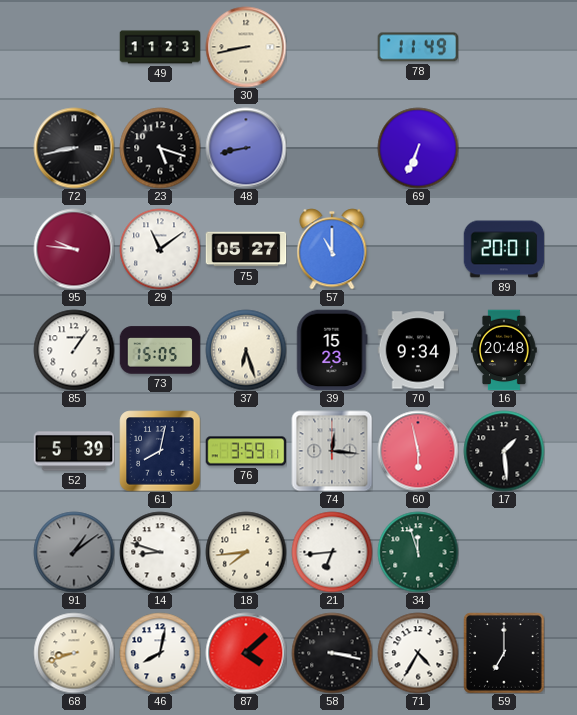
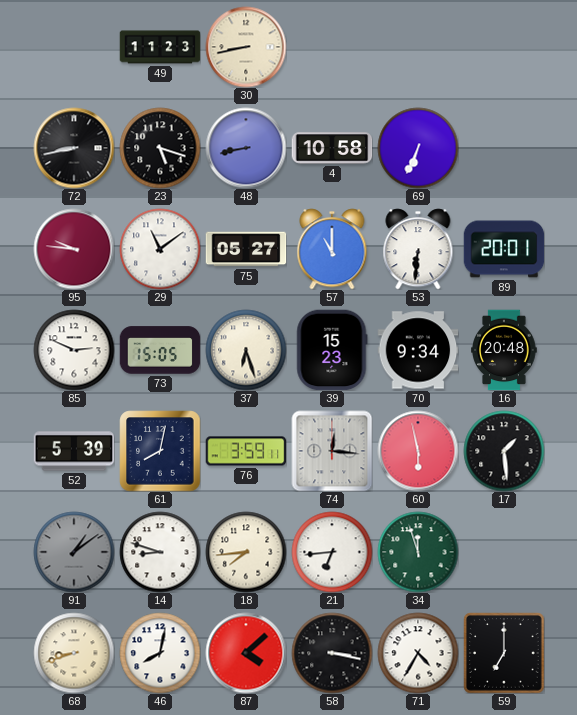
78: 11:49 -> none
4: none -> 10:58
53: none -> 6:31
85: 1:06 -> 2:49
